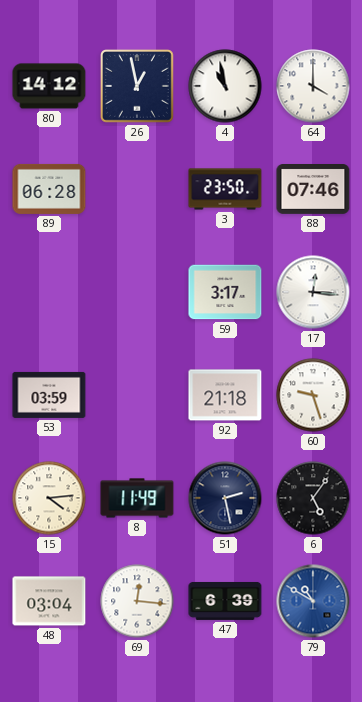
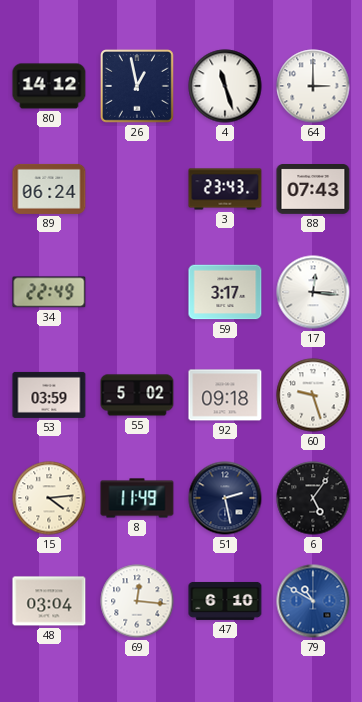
4: 10:58 -> 11:27
64: 4:00 -> 3:00
89: 06:28 -> 06:24
3: 23:50 -> 23:43
88: 07:46 -> 07:43
34: none -> 22:49
55: none -> 5:02
92: 21:18 -> 09:18
47: 6:39 -> 6:10
